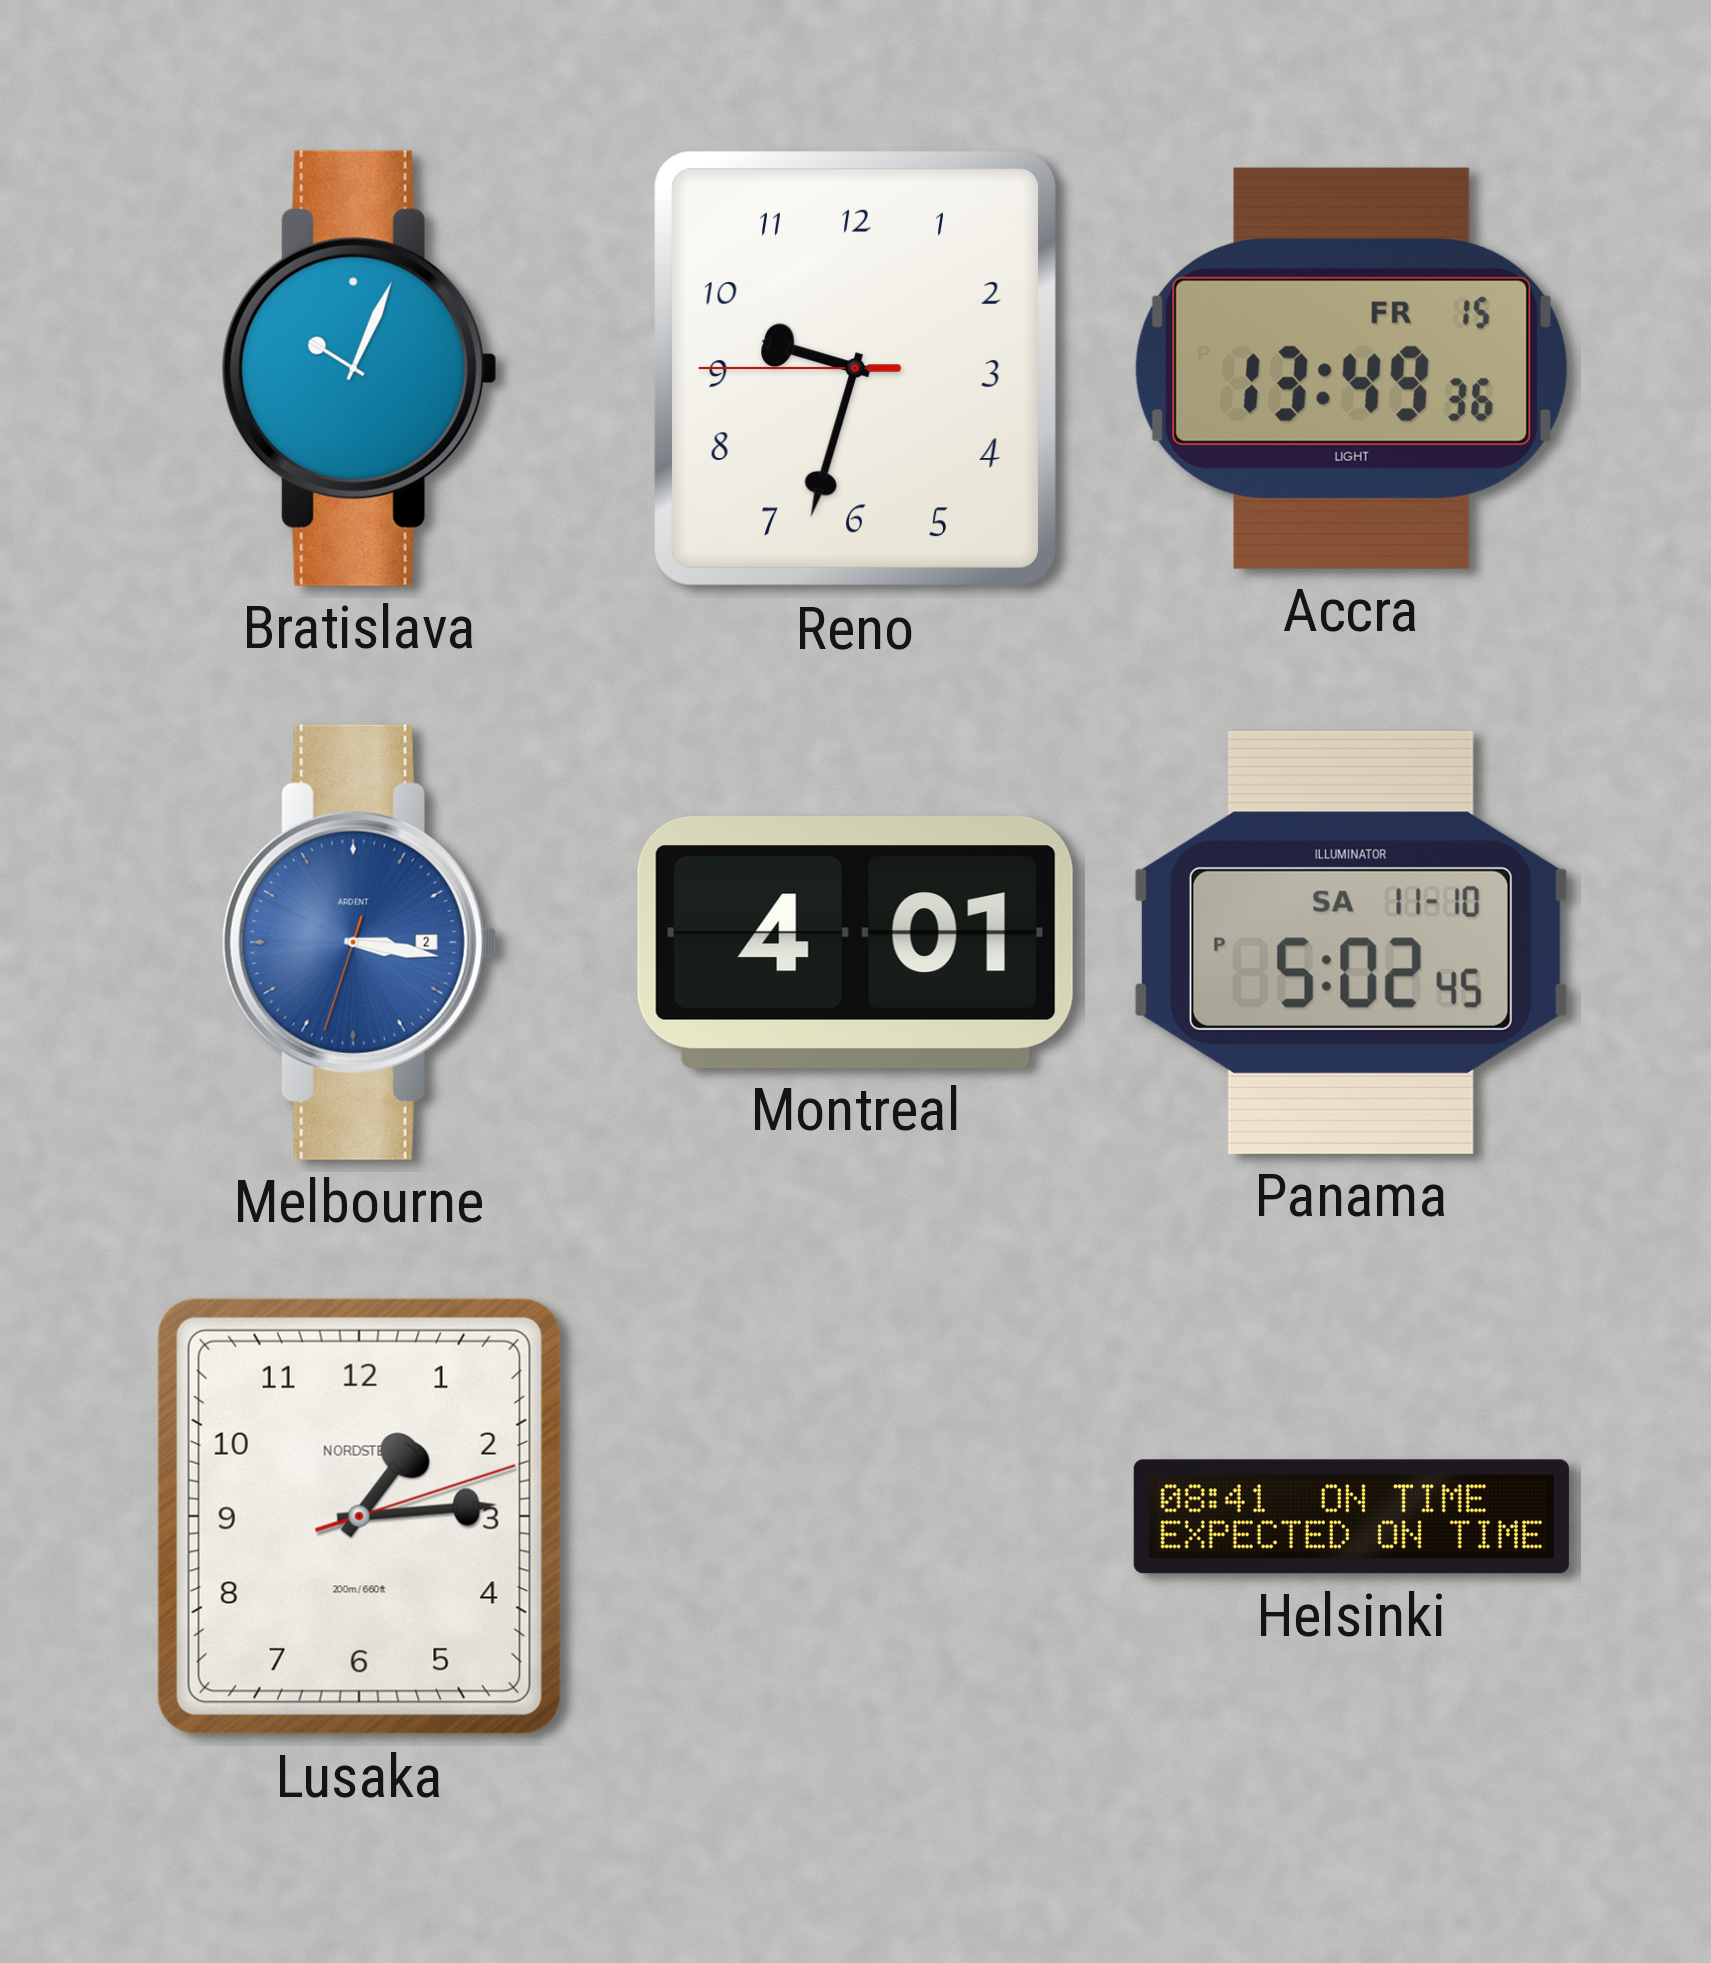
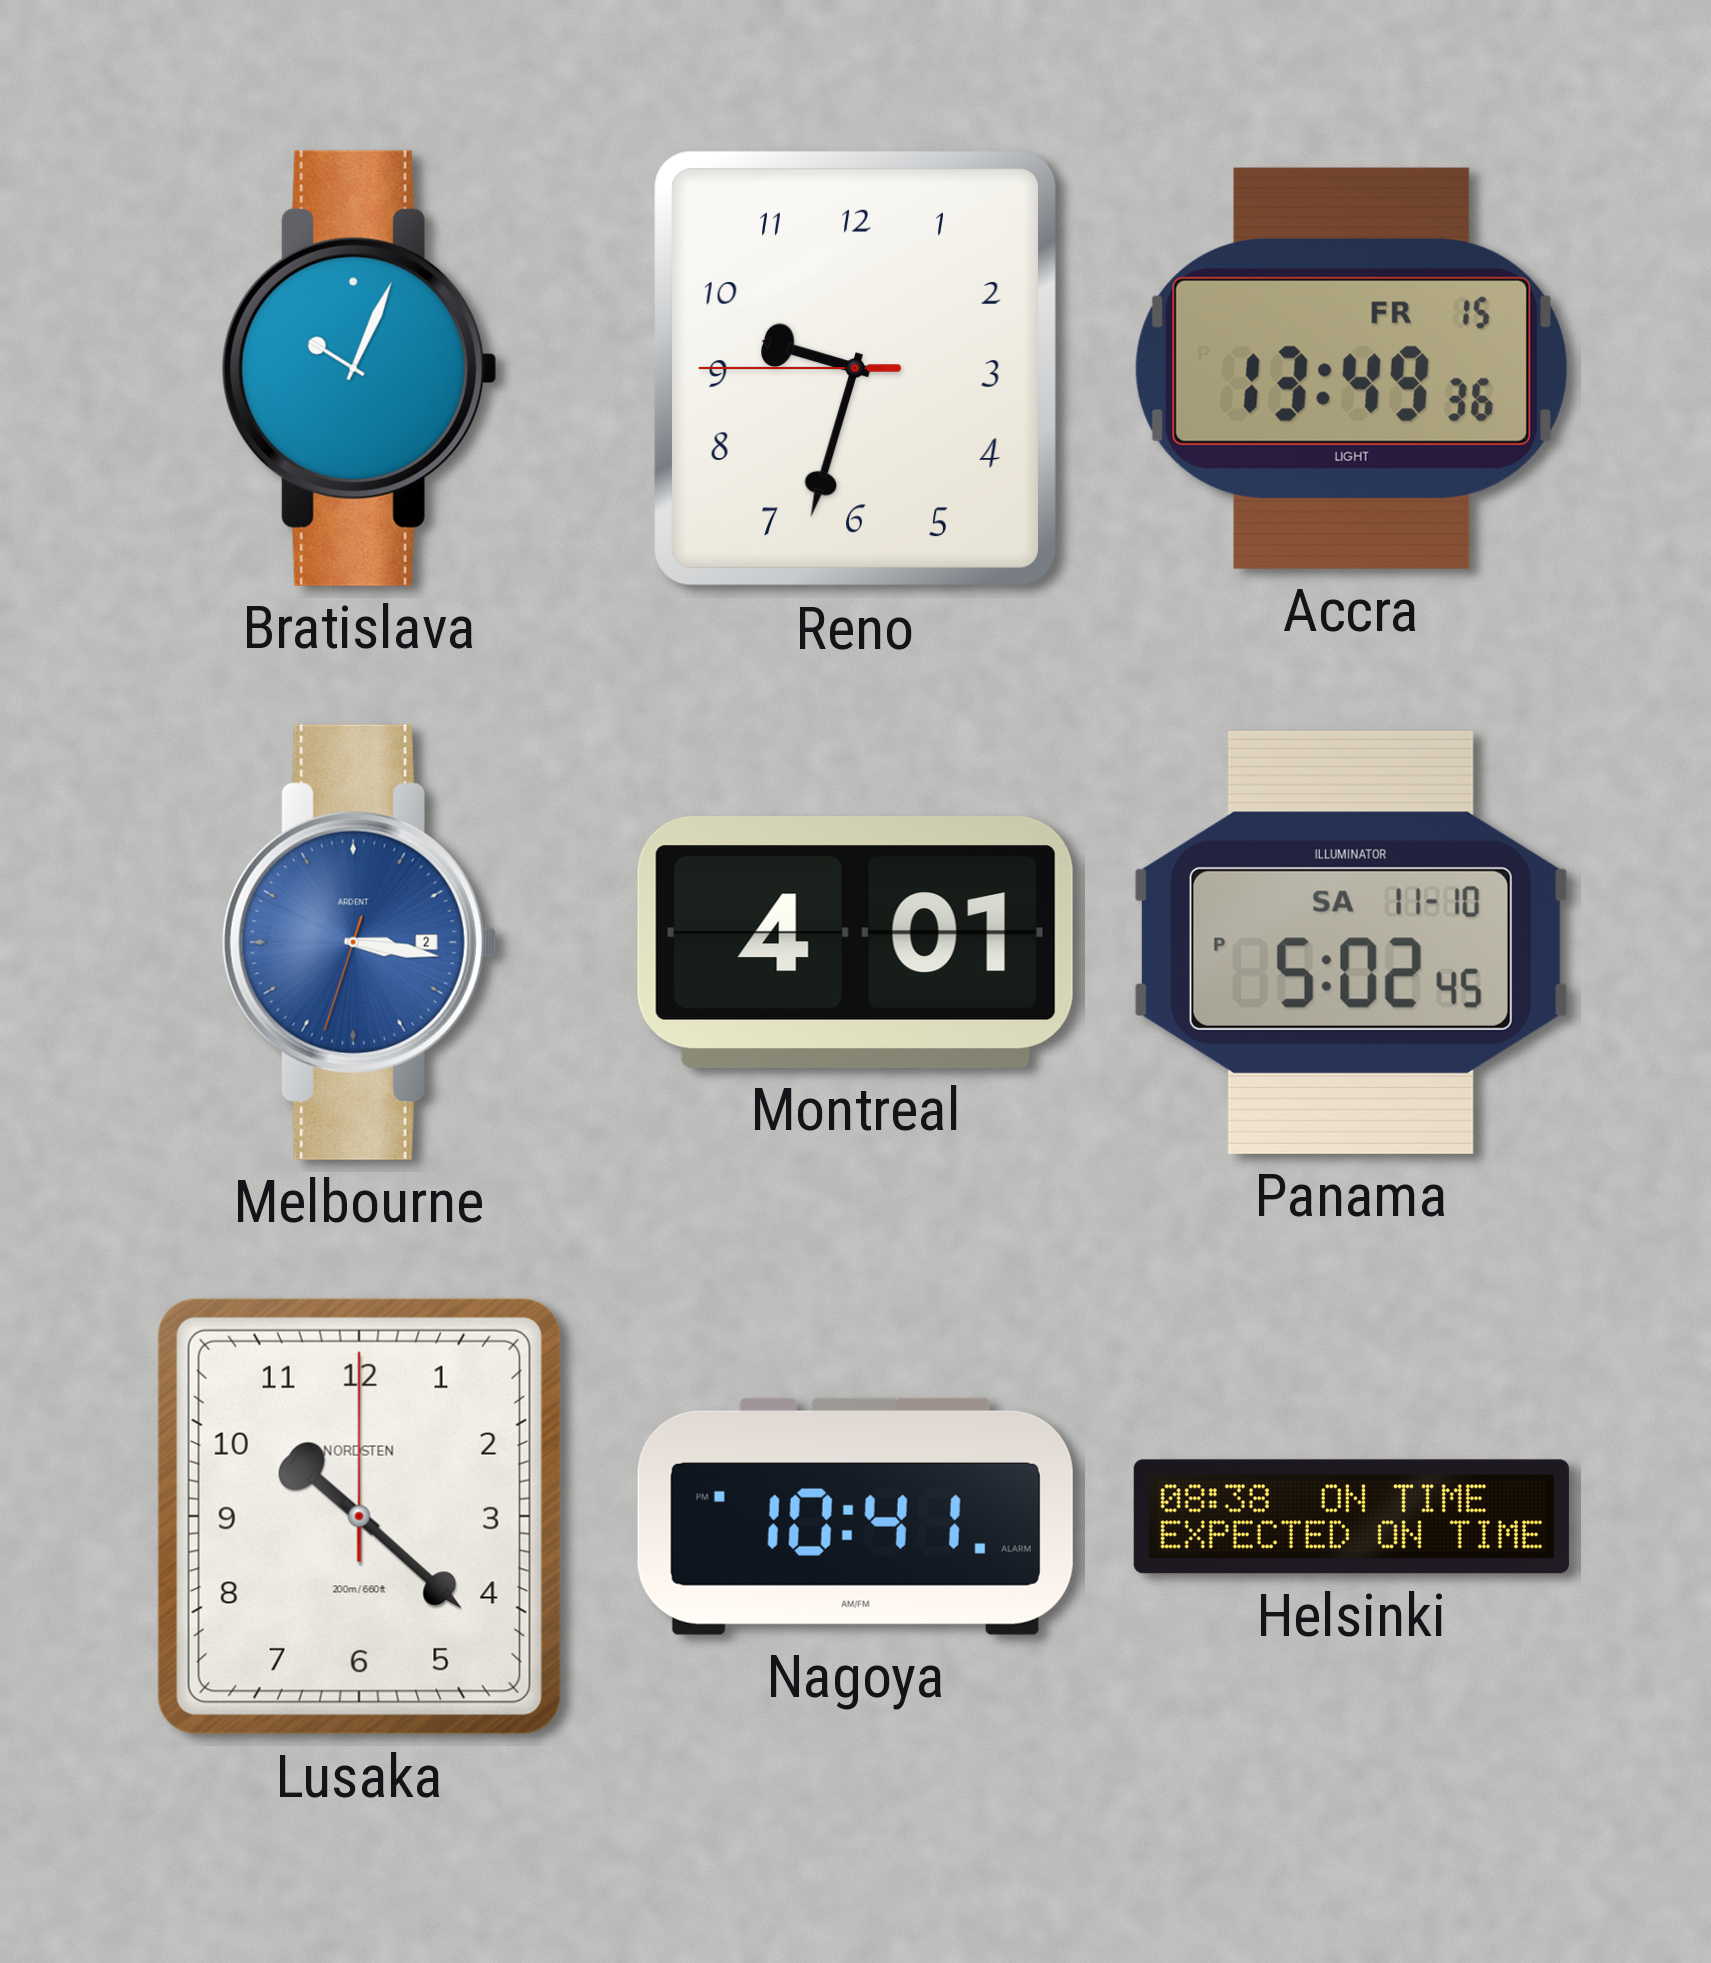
Lusaka: 1:14 -> 10:22
Nagoya: none -> 10:41
Helsinki: 08:41 -> 08:38
